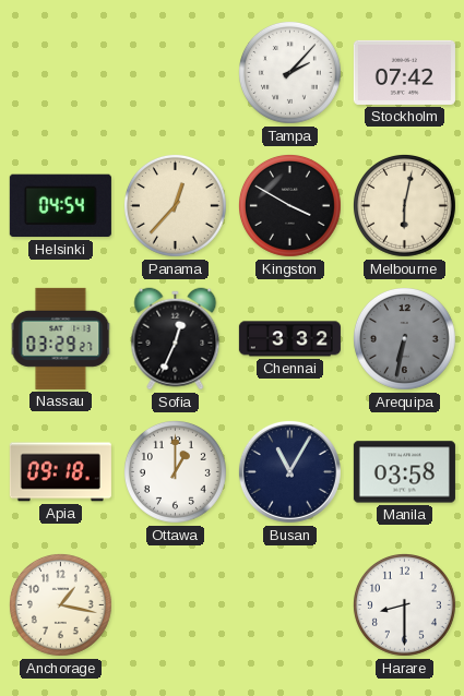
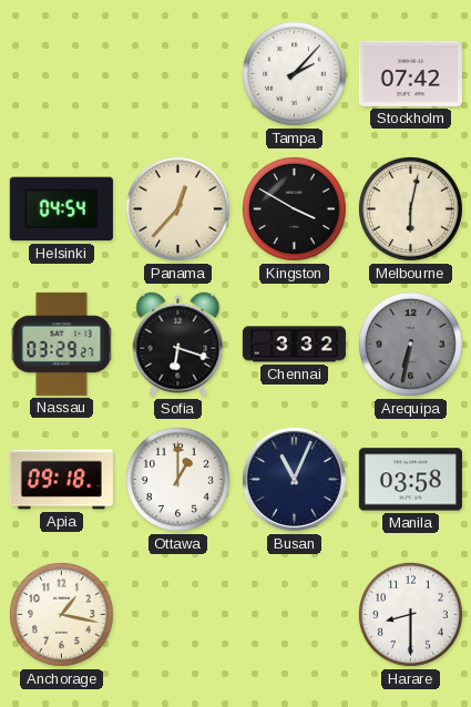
Sofia: 12:34 -> 6:18
Busan: 11:05 -> 11:04
